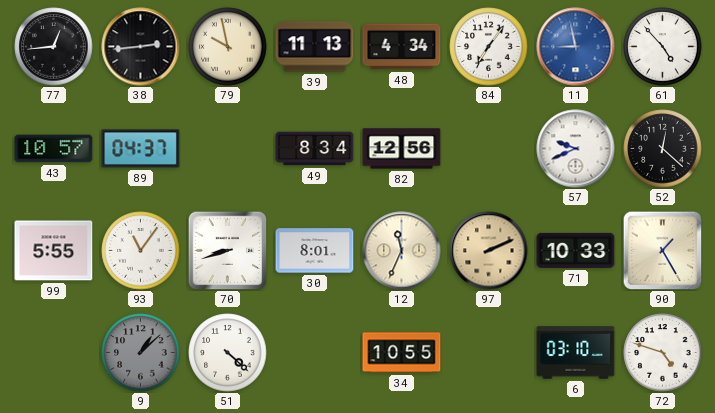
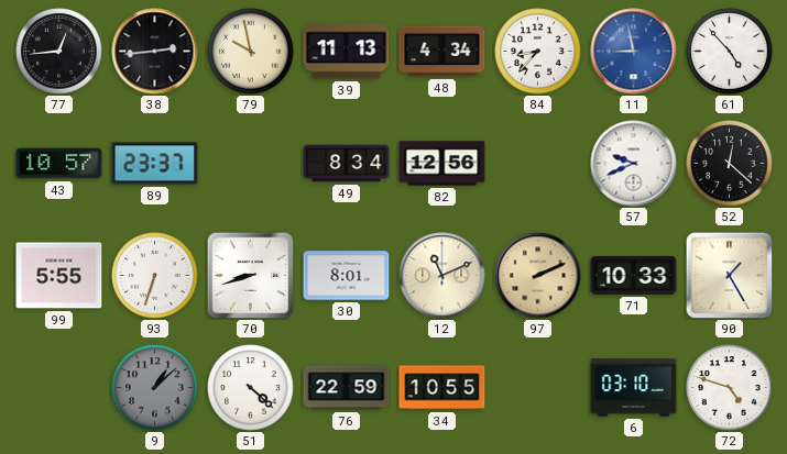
84: 7:06 -> 8:37
89: 04:37 -> 23:37
93: 11:06 -> 6:33
12: 11:34 -> 11:11
76: none -> 22:59
